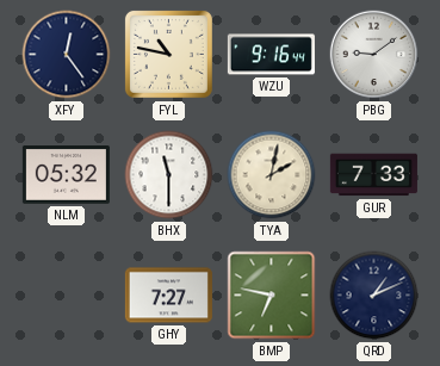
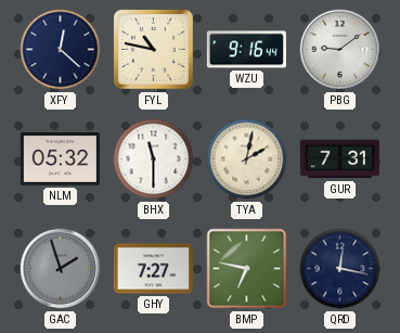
XFY: 12:24 -> 12:22
GUR: 7:33 -> 7:31
GAC: none -> 1:57
QRD: 1:11 -> 12:17
